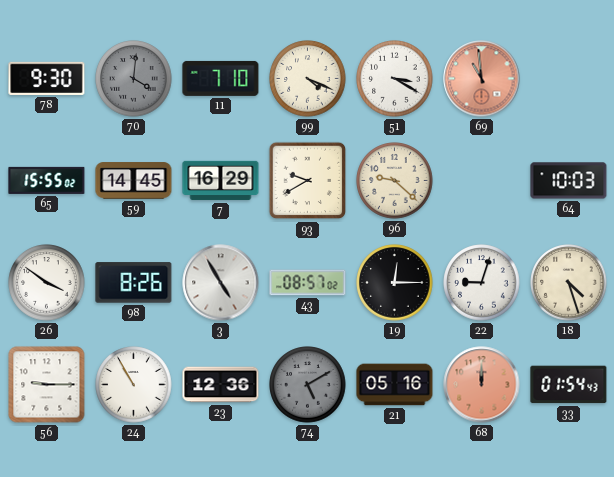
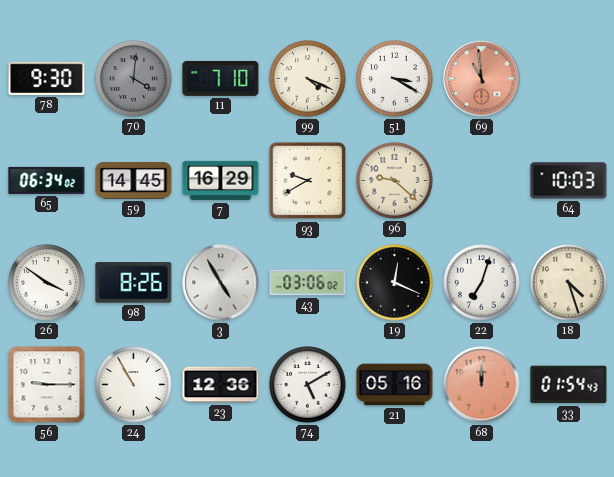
65: 15:55 -> 06:34
43: 08:57 -> 03:06
19: 12:15 -> 12:19
22: 9:03 -> 7:03
74 dial: grey -> white
